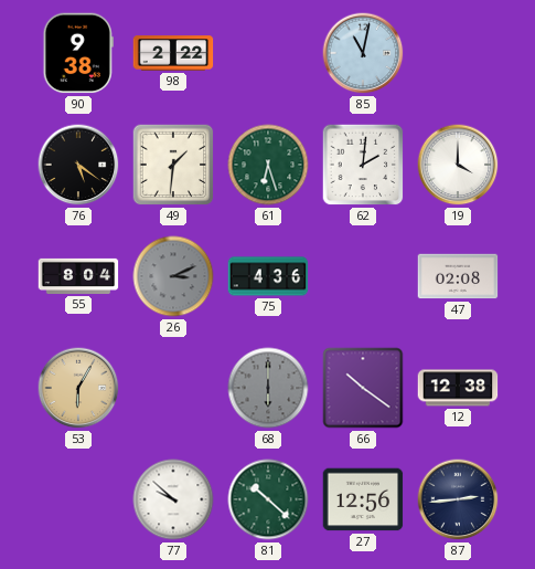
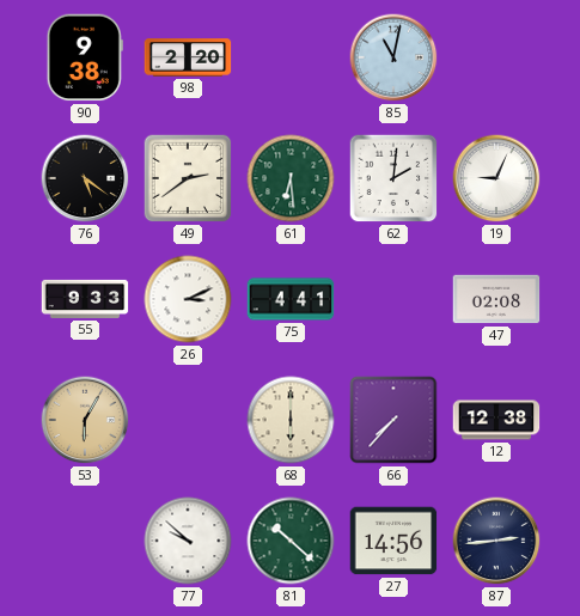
98: 2:22 -> 2:20
49: 1:31 -> 2:39
61: 6:27 -> 6:29
19: 4:00 -> 9:04
55: 8:04 -> 9:33
26 dial: grey -> white
75: 4:36 -> 4:41
68 dial: grey -> cream
66: 10:21 -> 7:37
27: 12:56 -> 14:56
